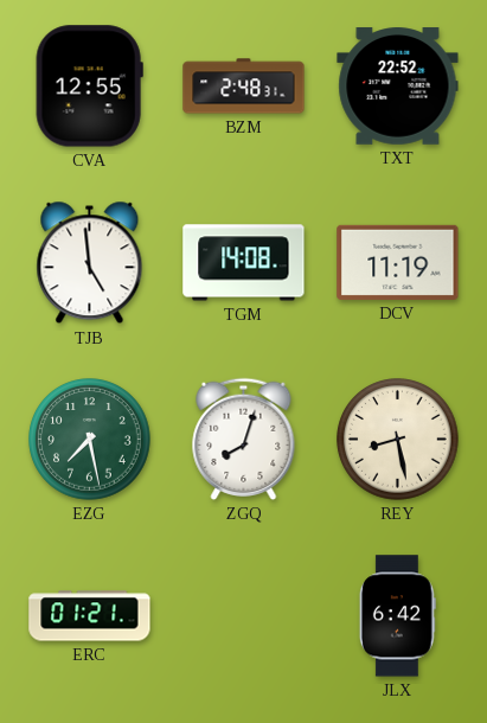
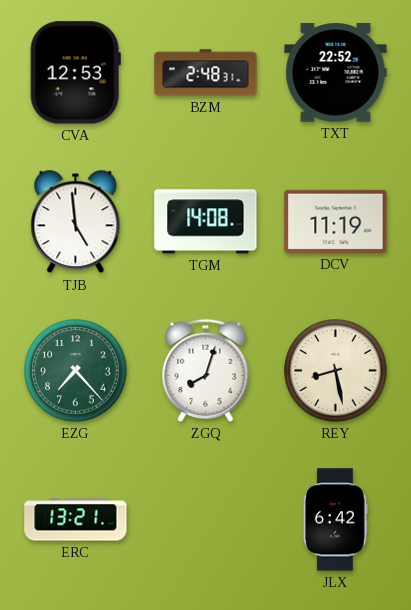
CVA: 12:55 -> 12:53
EZG: 7:28 -> 7:23
ERC: 01:21 -> 13:21
